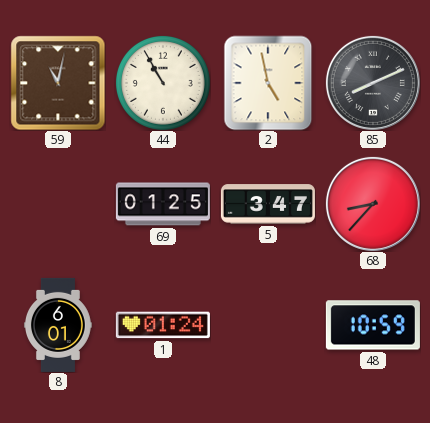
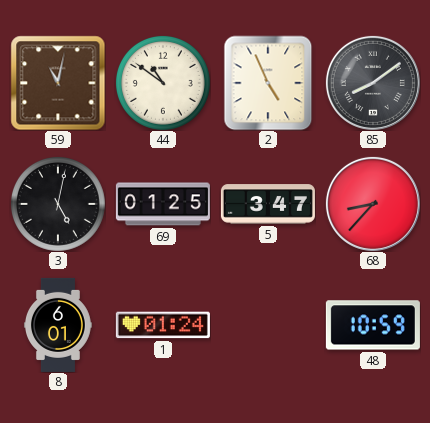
44: 10:55 -> 10:51
2: 4:58 -> 4:56
85: 8:11 -> 8:09
3: none -> 5:02
